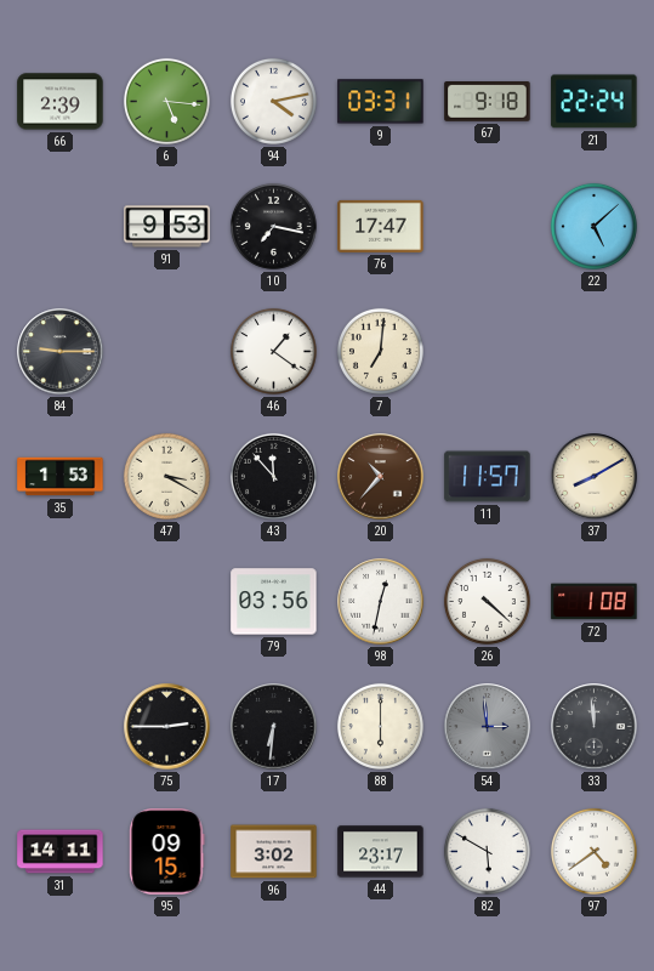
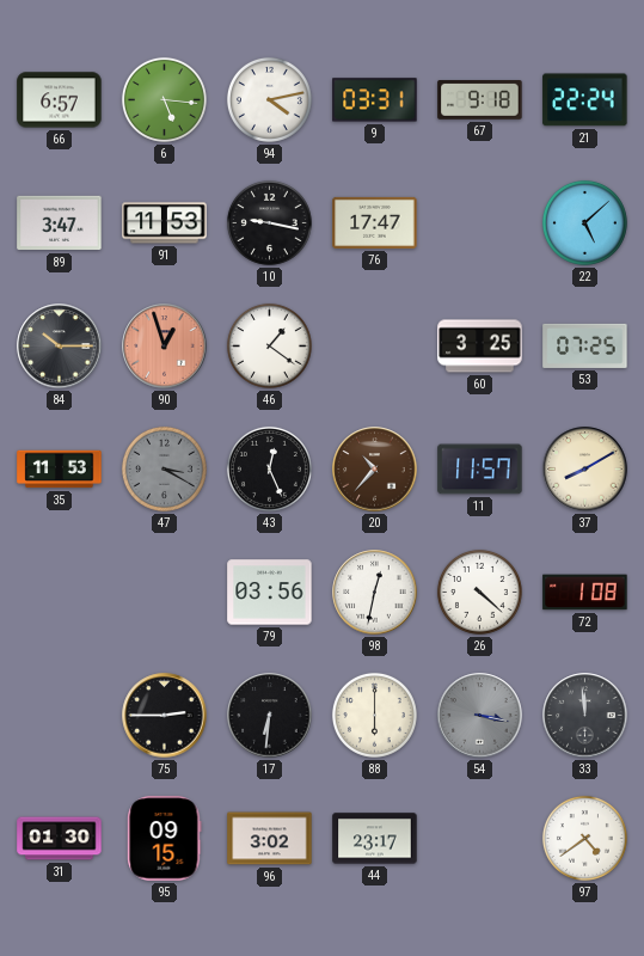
66: 2:39 -> 6:57
89: none -> 3:47
91: 9:53 -> 11:53
10: 7:17 -> 9:17
84: 9:15 -> 10:15
90: none -> 12:57
7: 7:01 -> none
60: none -> 3:25
53: none -> 07:25
35: 1:53 -> 11:53
47 dial: cream -> grey
43: 11:53 -> 12:26
54: 2:59 -> 3:17
31: 14:11 -> 01:30
82: 5:50 -> none
